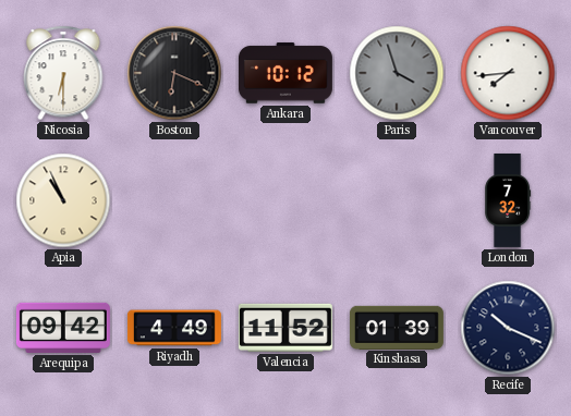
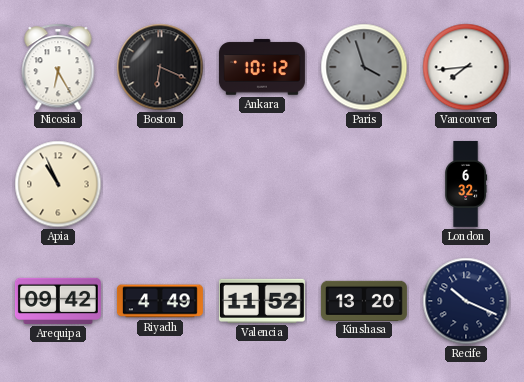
Nicosia: 6:30 -> 6:25
London: 7:32 -> 6:32
Kinshasa: 01:39 -> 13:20
